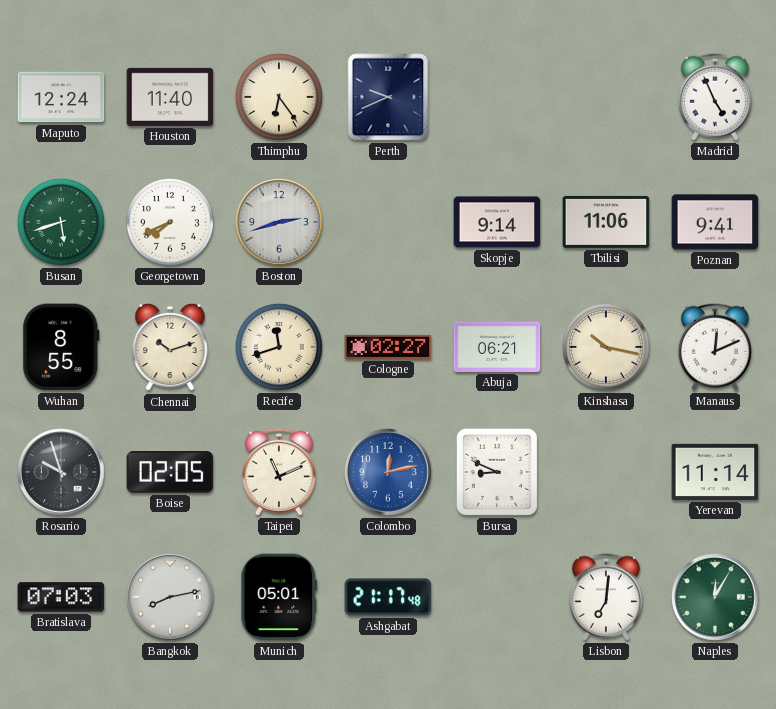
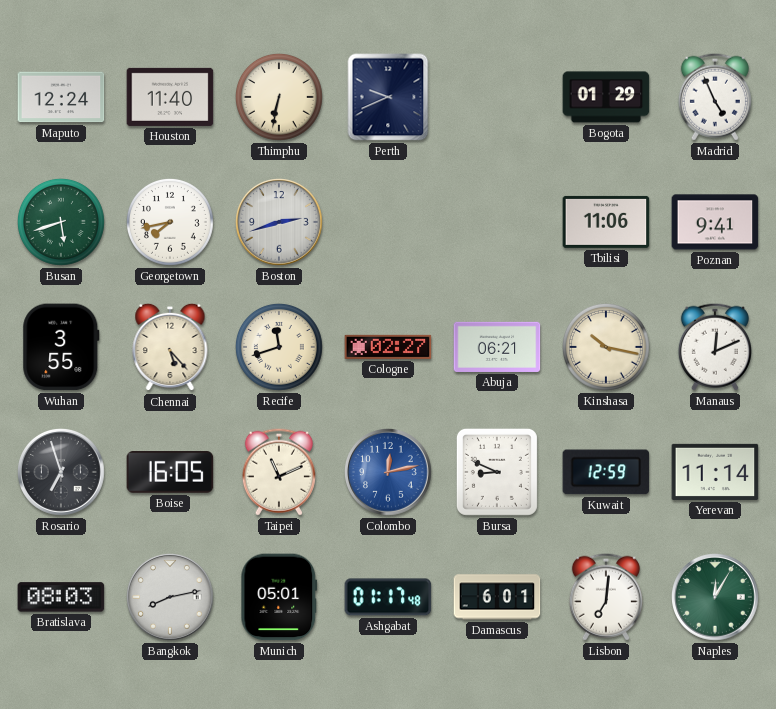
Thimphu: 6:24 -> 6:32
Bogota: none -> 01:29
Georgetown: 7:41 -> 7:43
Skopje: 9:14 -> none
Wuhan: 8:55 -> 3:55
Chennai: 10:12 -> 5:23
Rosario: 9:57 -> 6:57
Boise: 02:05 -> 16:05
Kuwait: none -> 12:59
Bratislava: 07:03 -> 08:03
Ashgabat: 21:17 -> 01:17
Damascus: none -> 6:01
